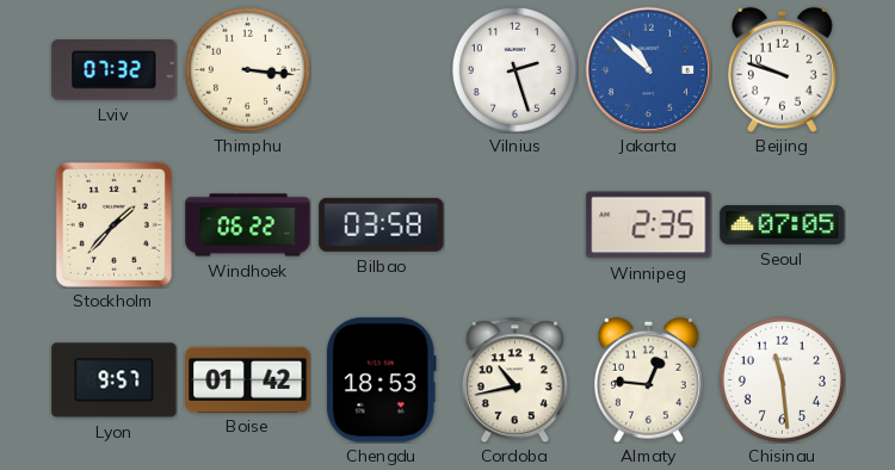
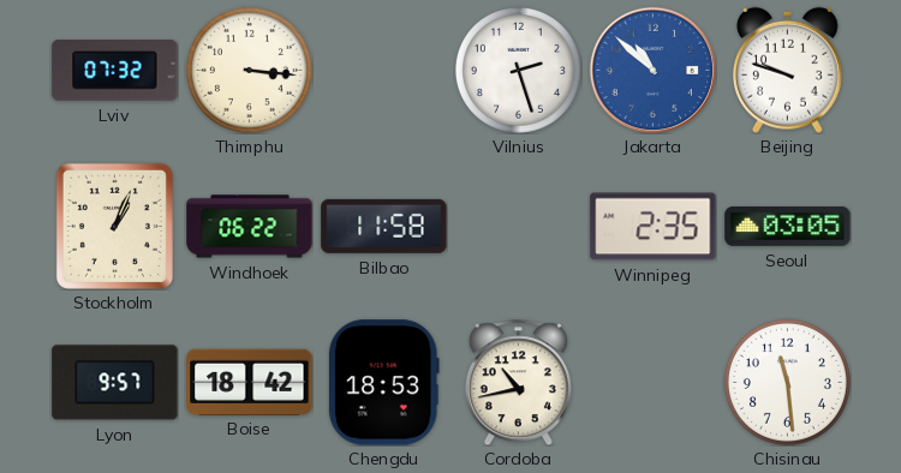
Stockholm: 1:37 -> 1:04
Bilbao: 03:58 -> 11:58
Seoul: 07:05 -> 03:05
Boise: 01:42 -> 18:42
Almaty: 12:46 -> none
